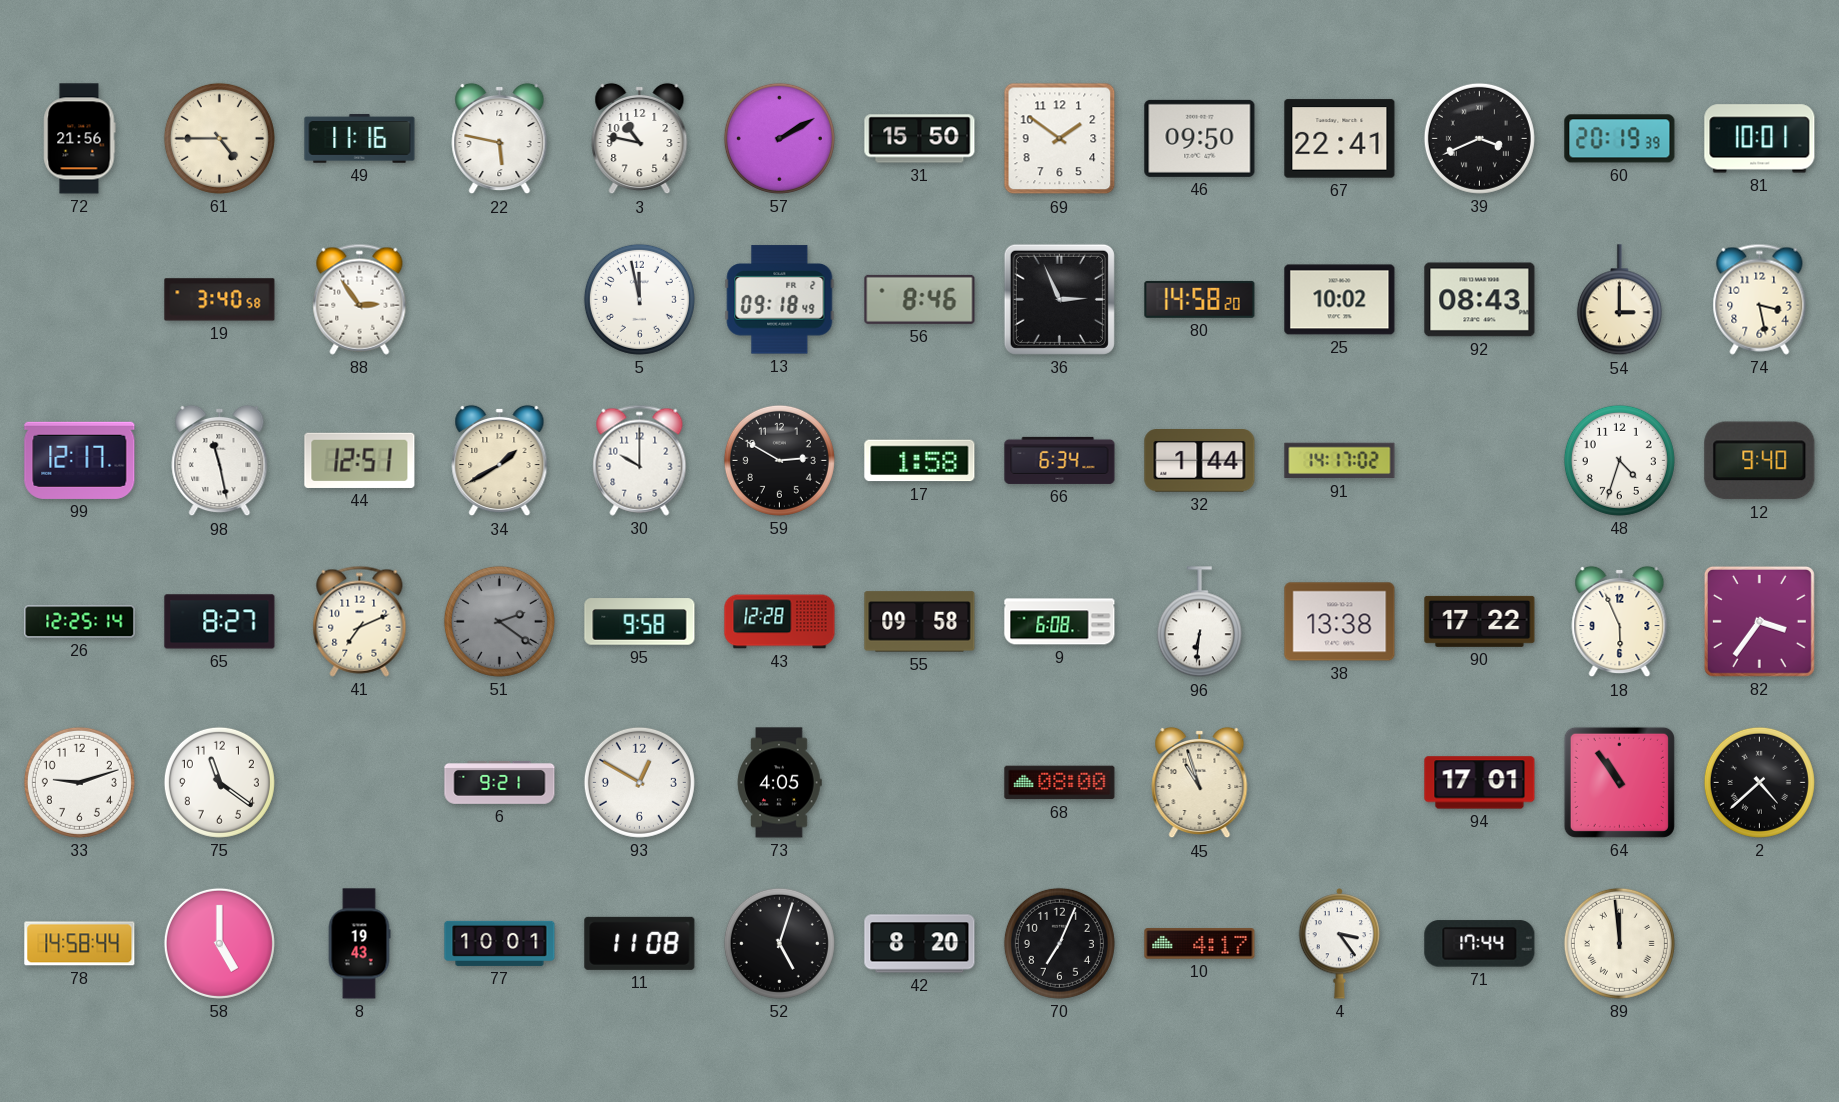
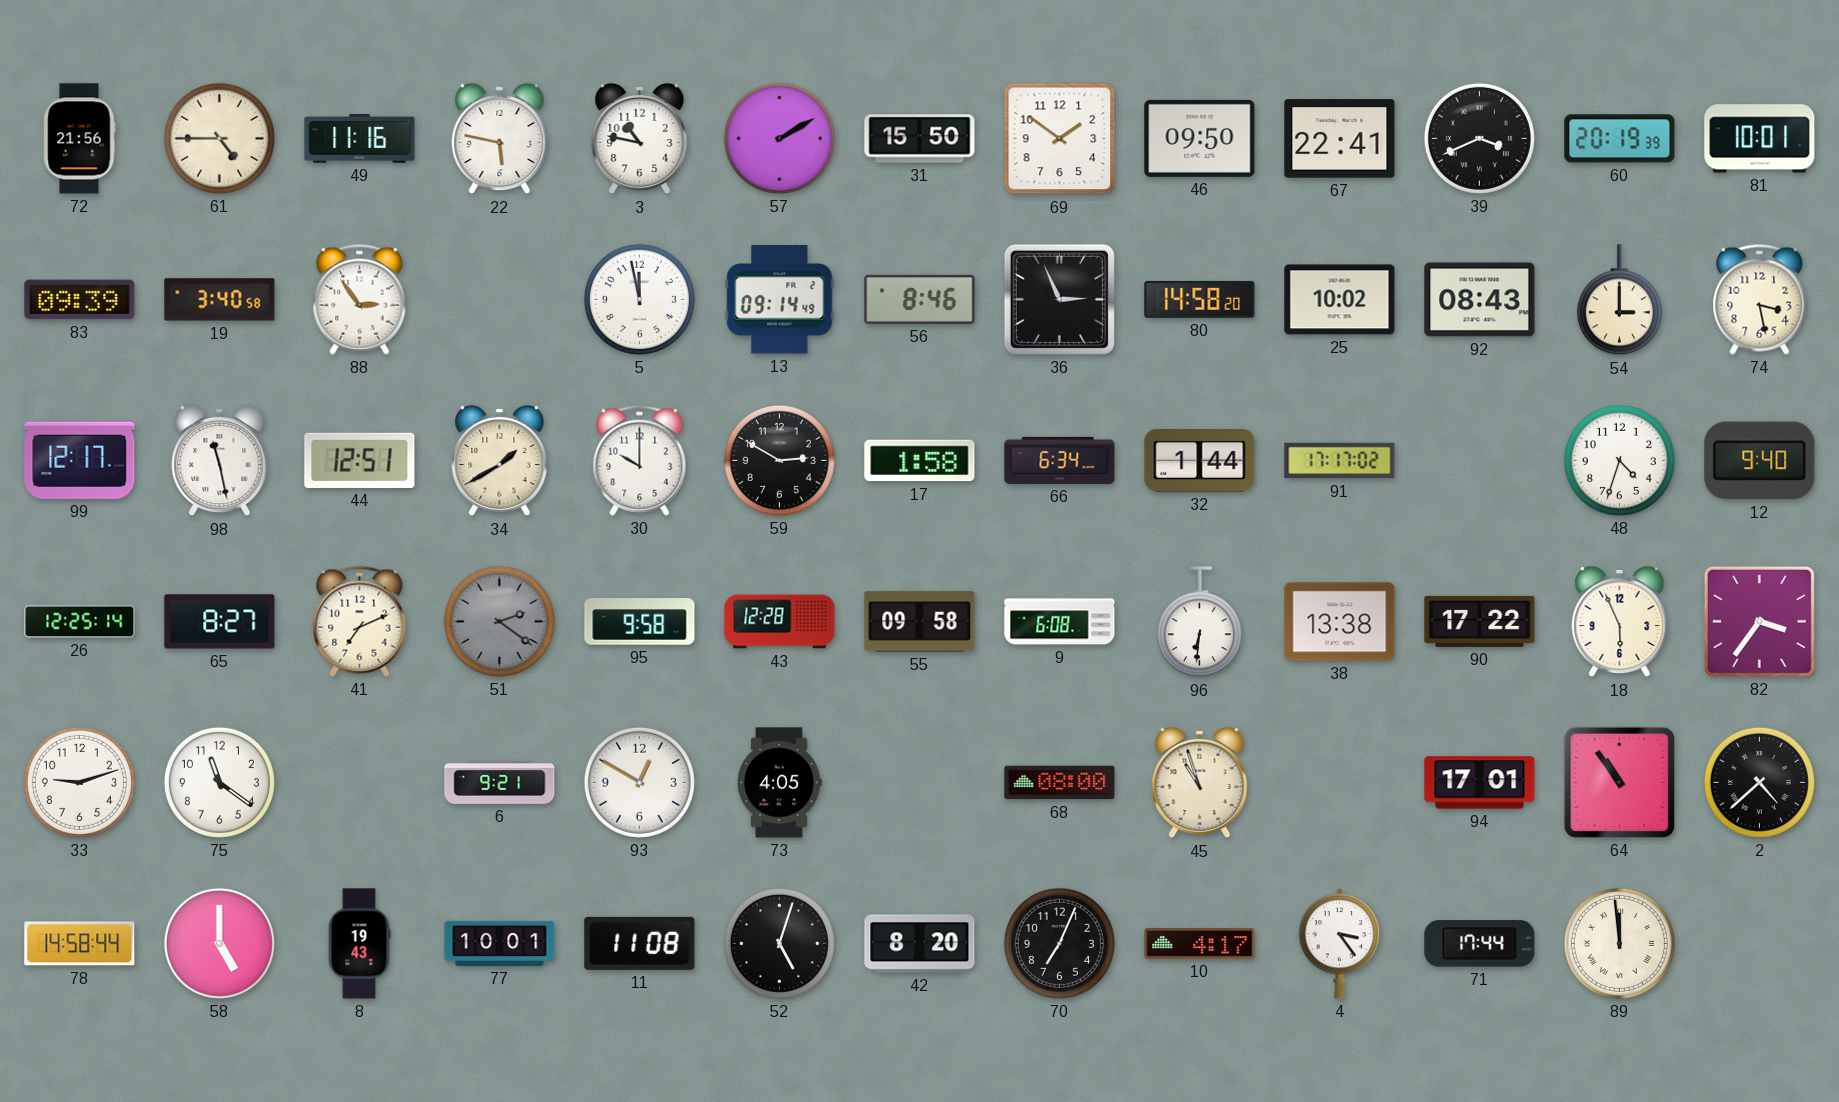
83: none -> 09:39
13: 09:18 -> 09:14
91: 14:17 -> 17:17
